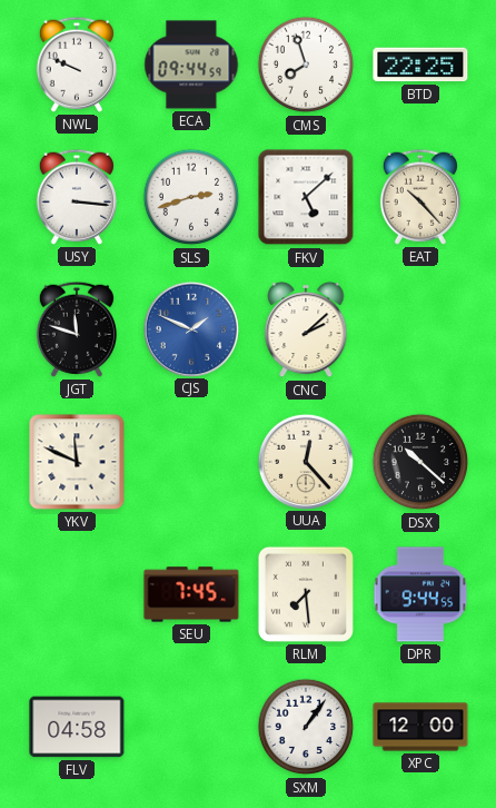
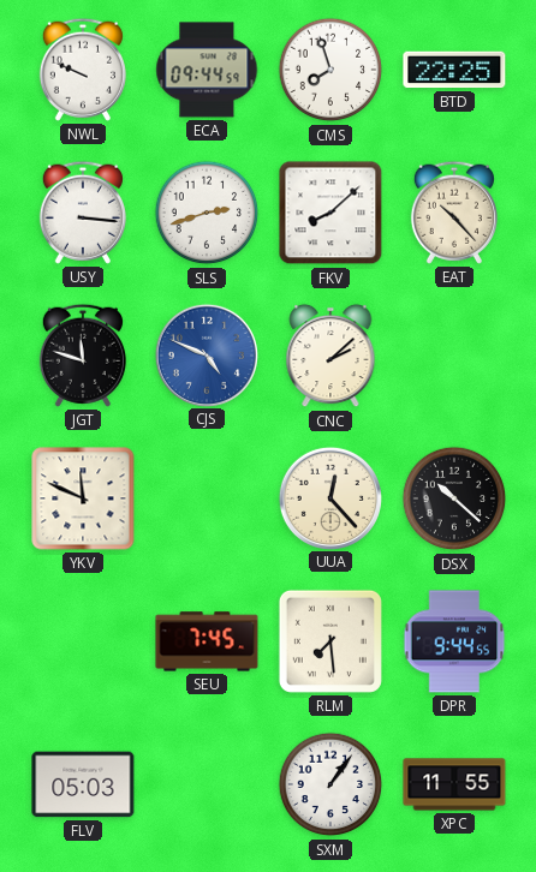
FKV: 5:08 -> 8:08
CJS: 1:49 -> 4:49
FLV: 04:58 -> 05:03
XPC: 12:00 -> 11:55
